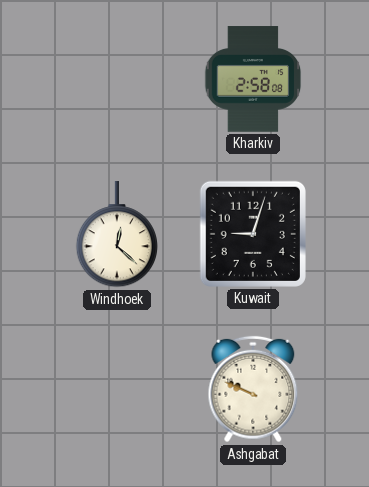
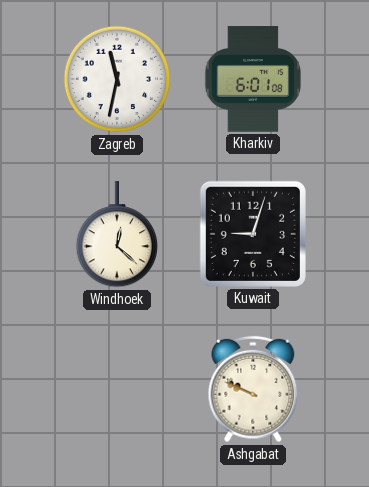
Zagreb: none -> 11:32
Kharkiv: 2:58 -> 6:01
